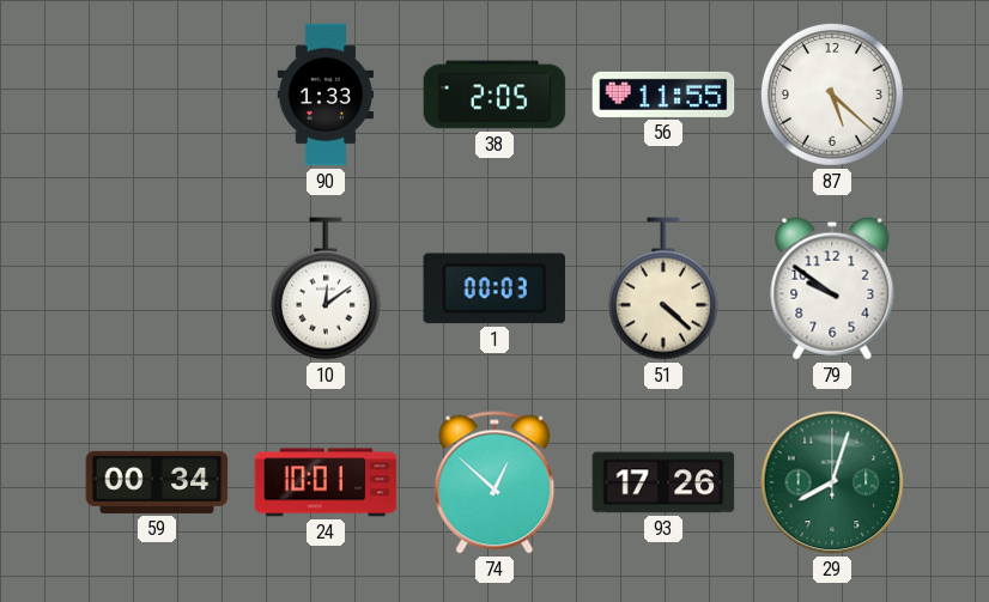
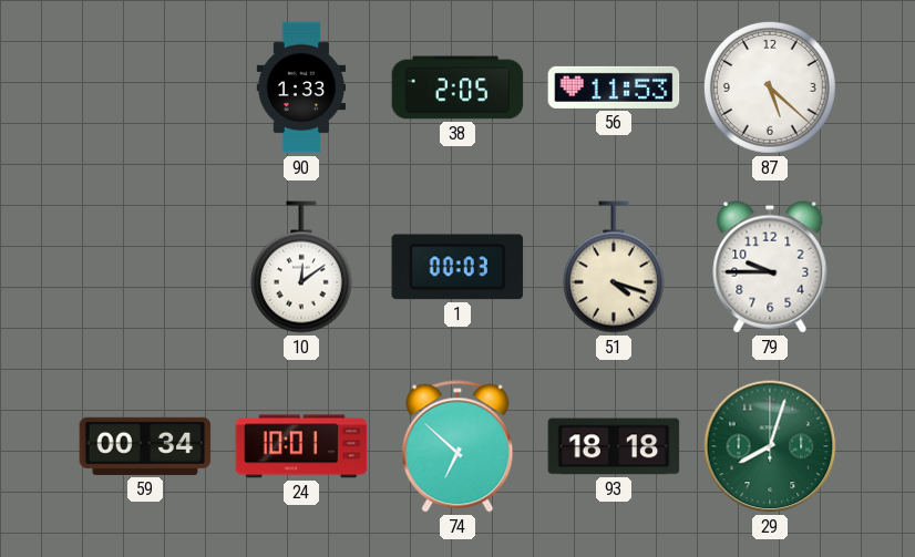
56: 11:55 -> 11:53
51: 4:22 -> 4:18
79: 9:51 -> 9:45
74: 12:52 -> 6:52
93: 17:26 -> 18:18
